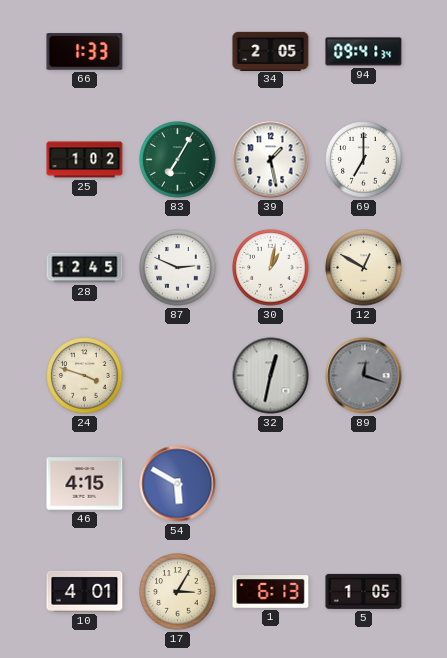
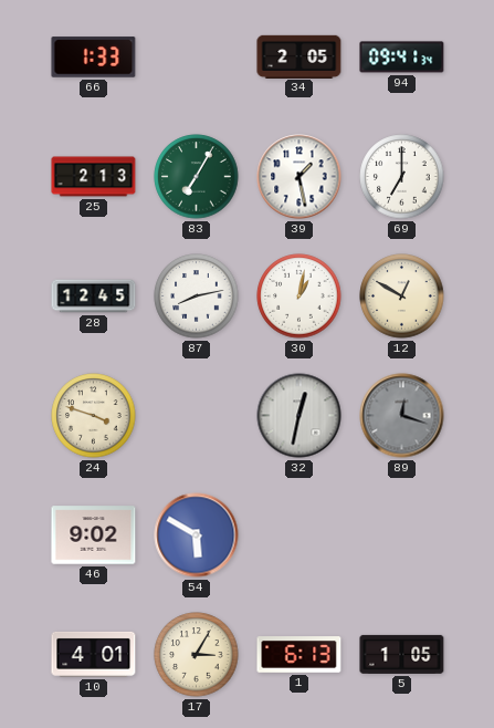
25: 1:02 -> 2:13
87: 2:49 -> 8:13
46: 4:15 -> 9:02
